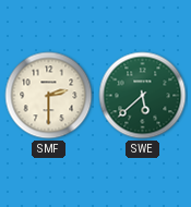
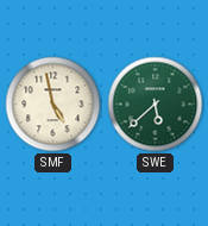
SMF: 2:30 -> 4:58
